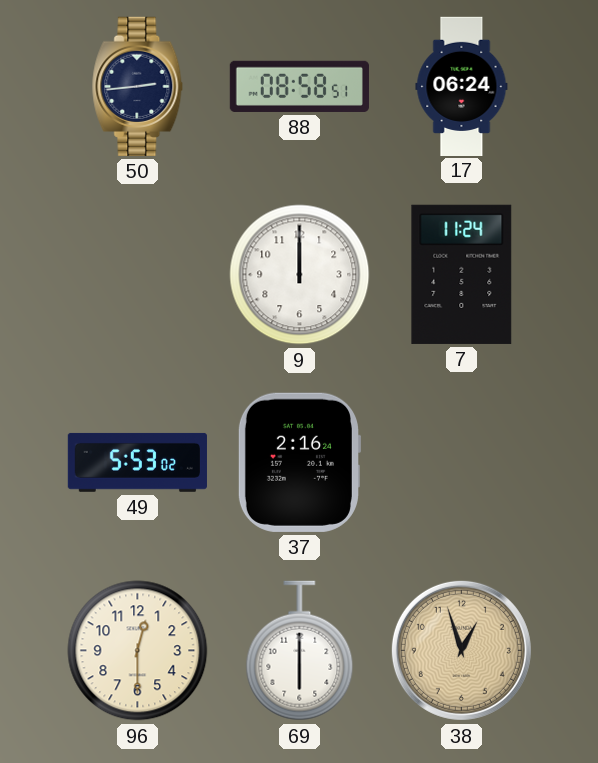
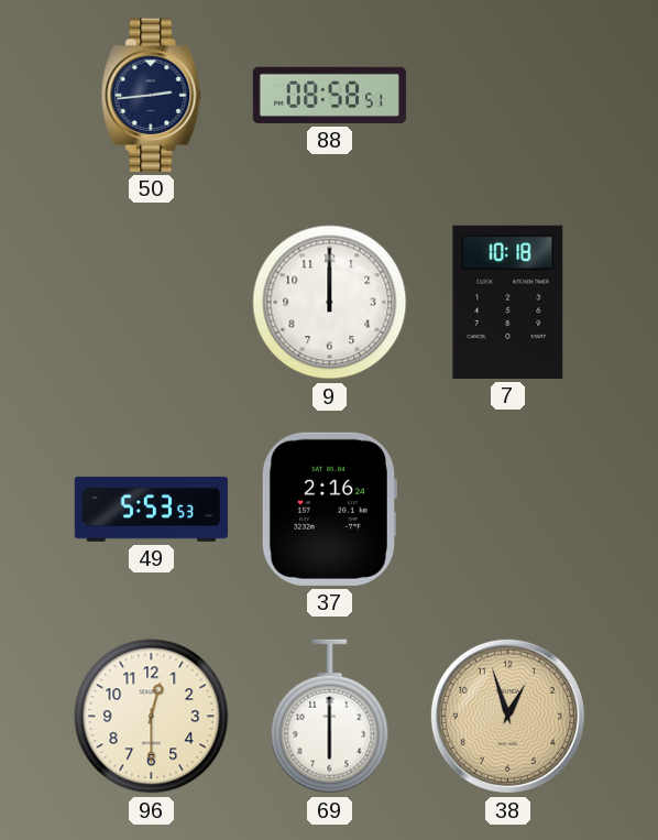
17: 06:24 -> none
7: 11:24 -> 10:18
49: 5:53:02 -> 5:53:53
